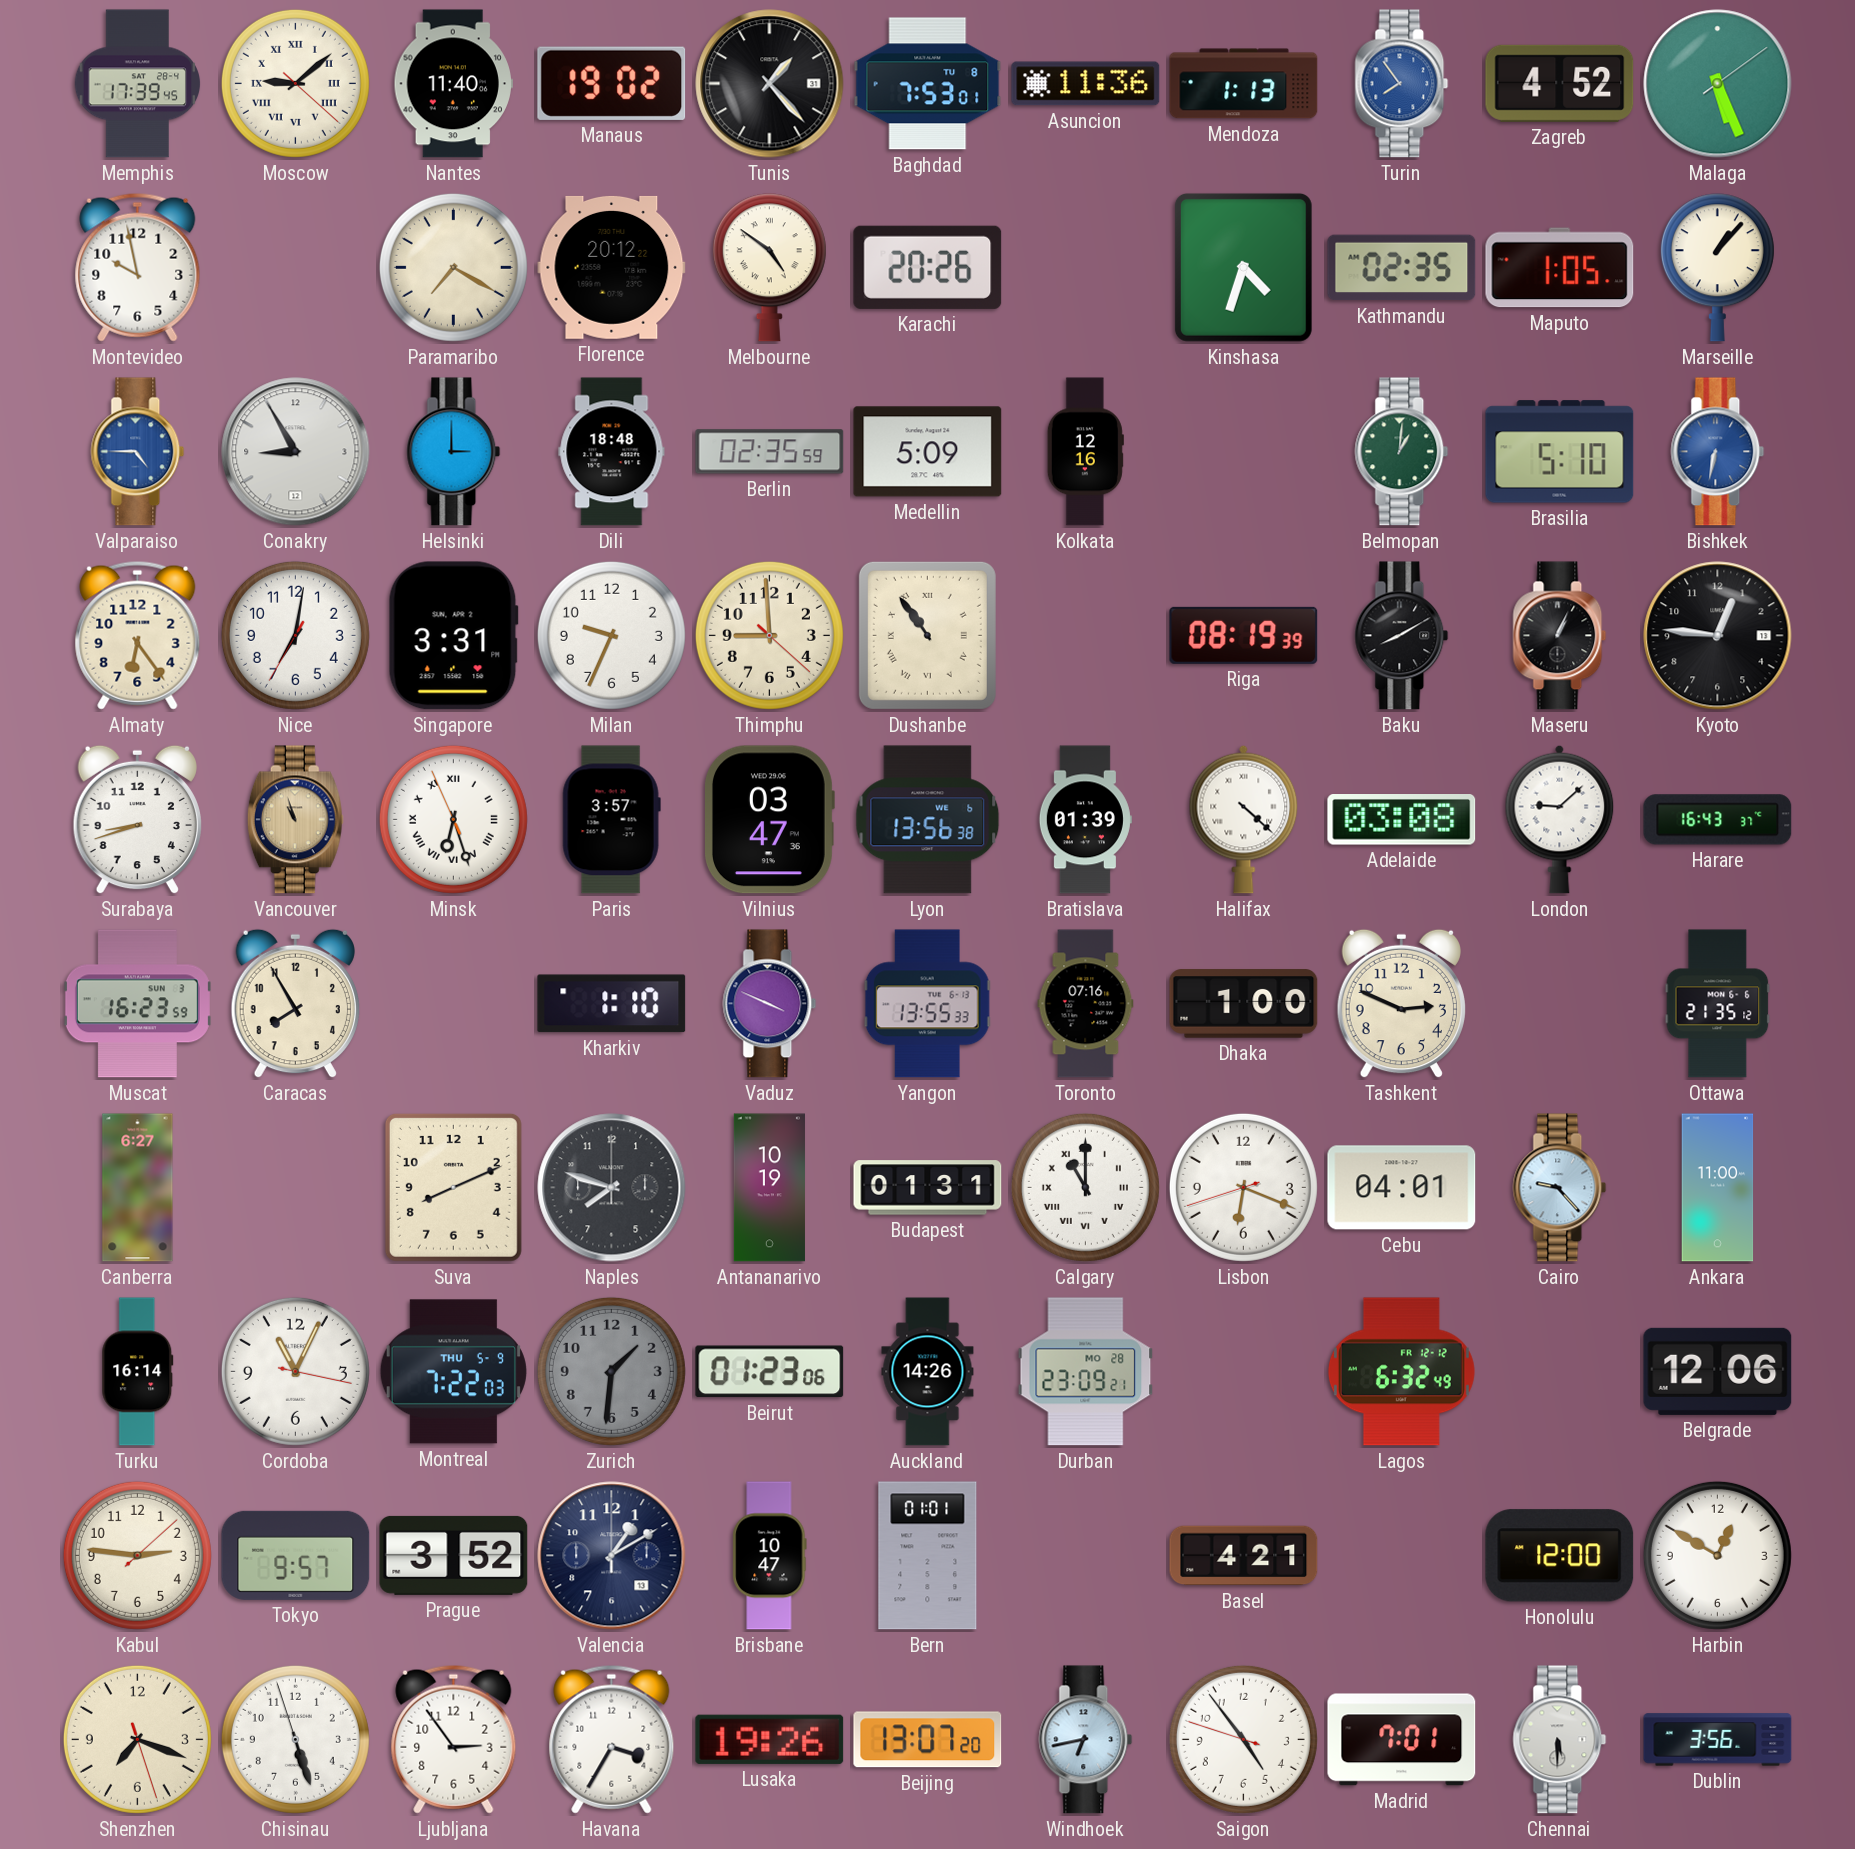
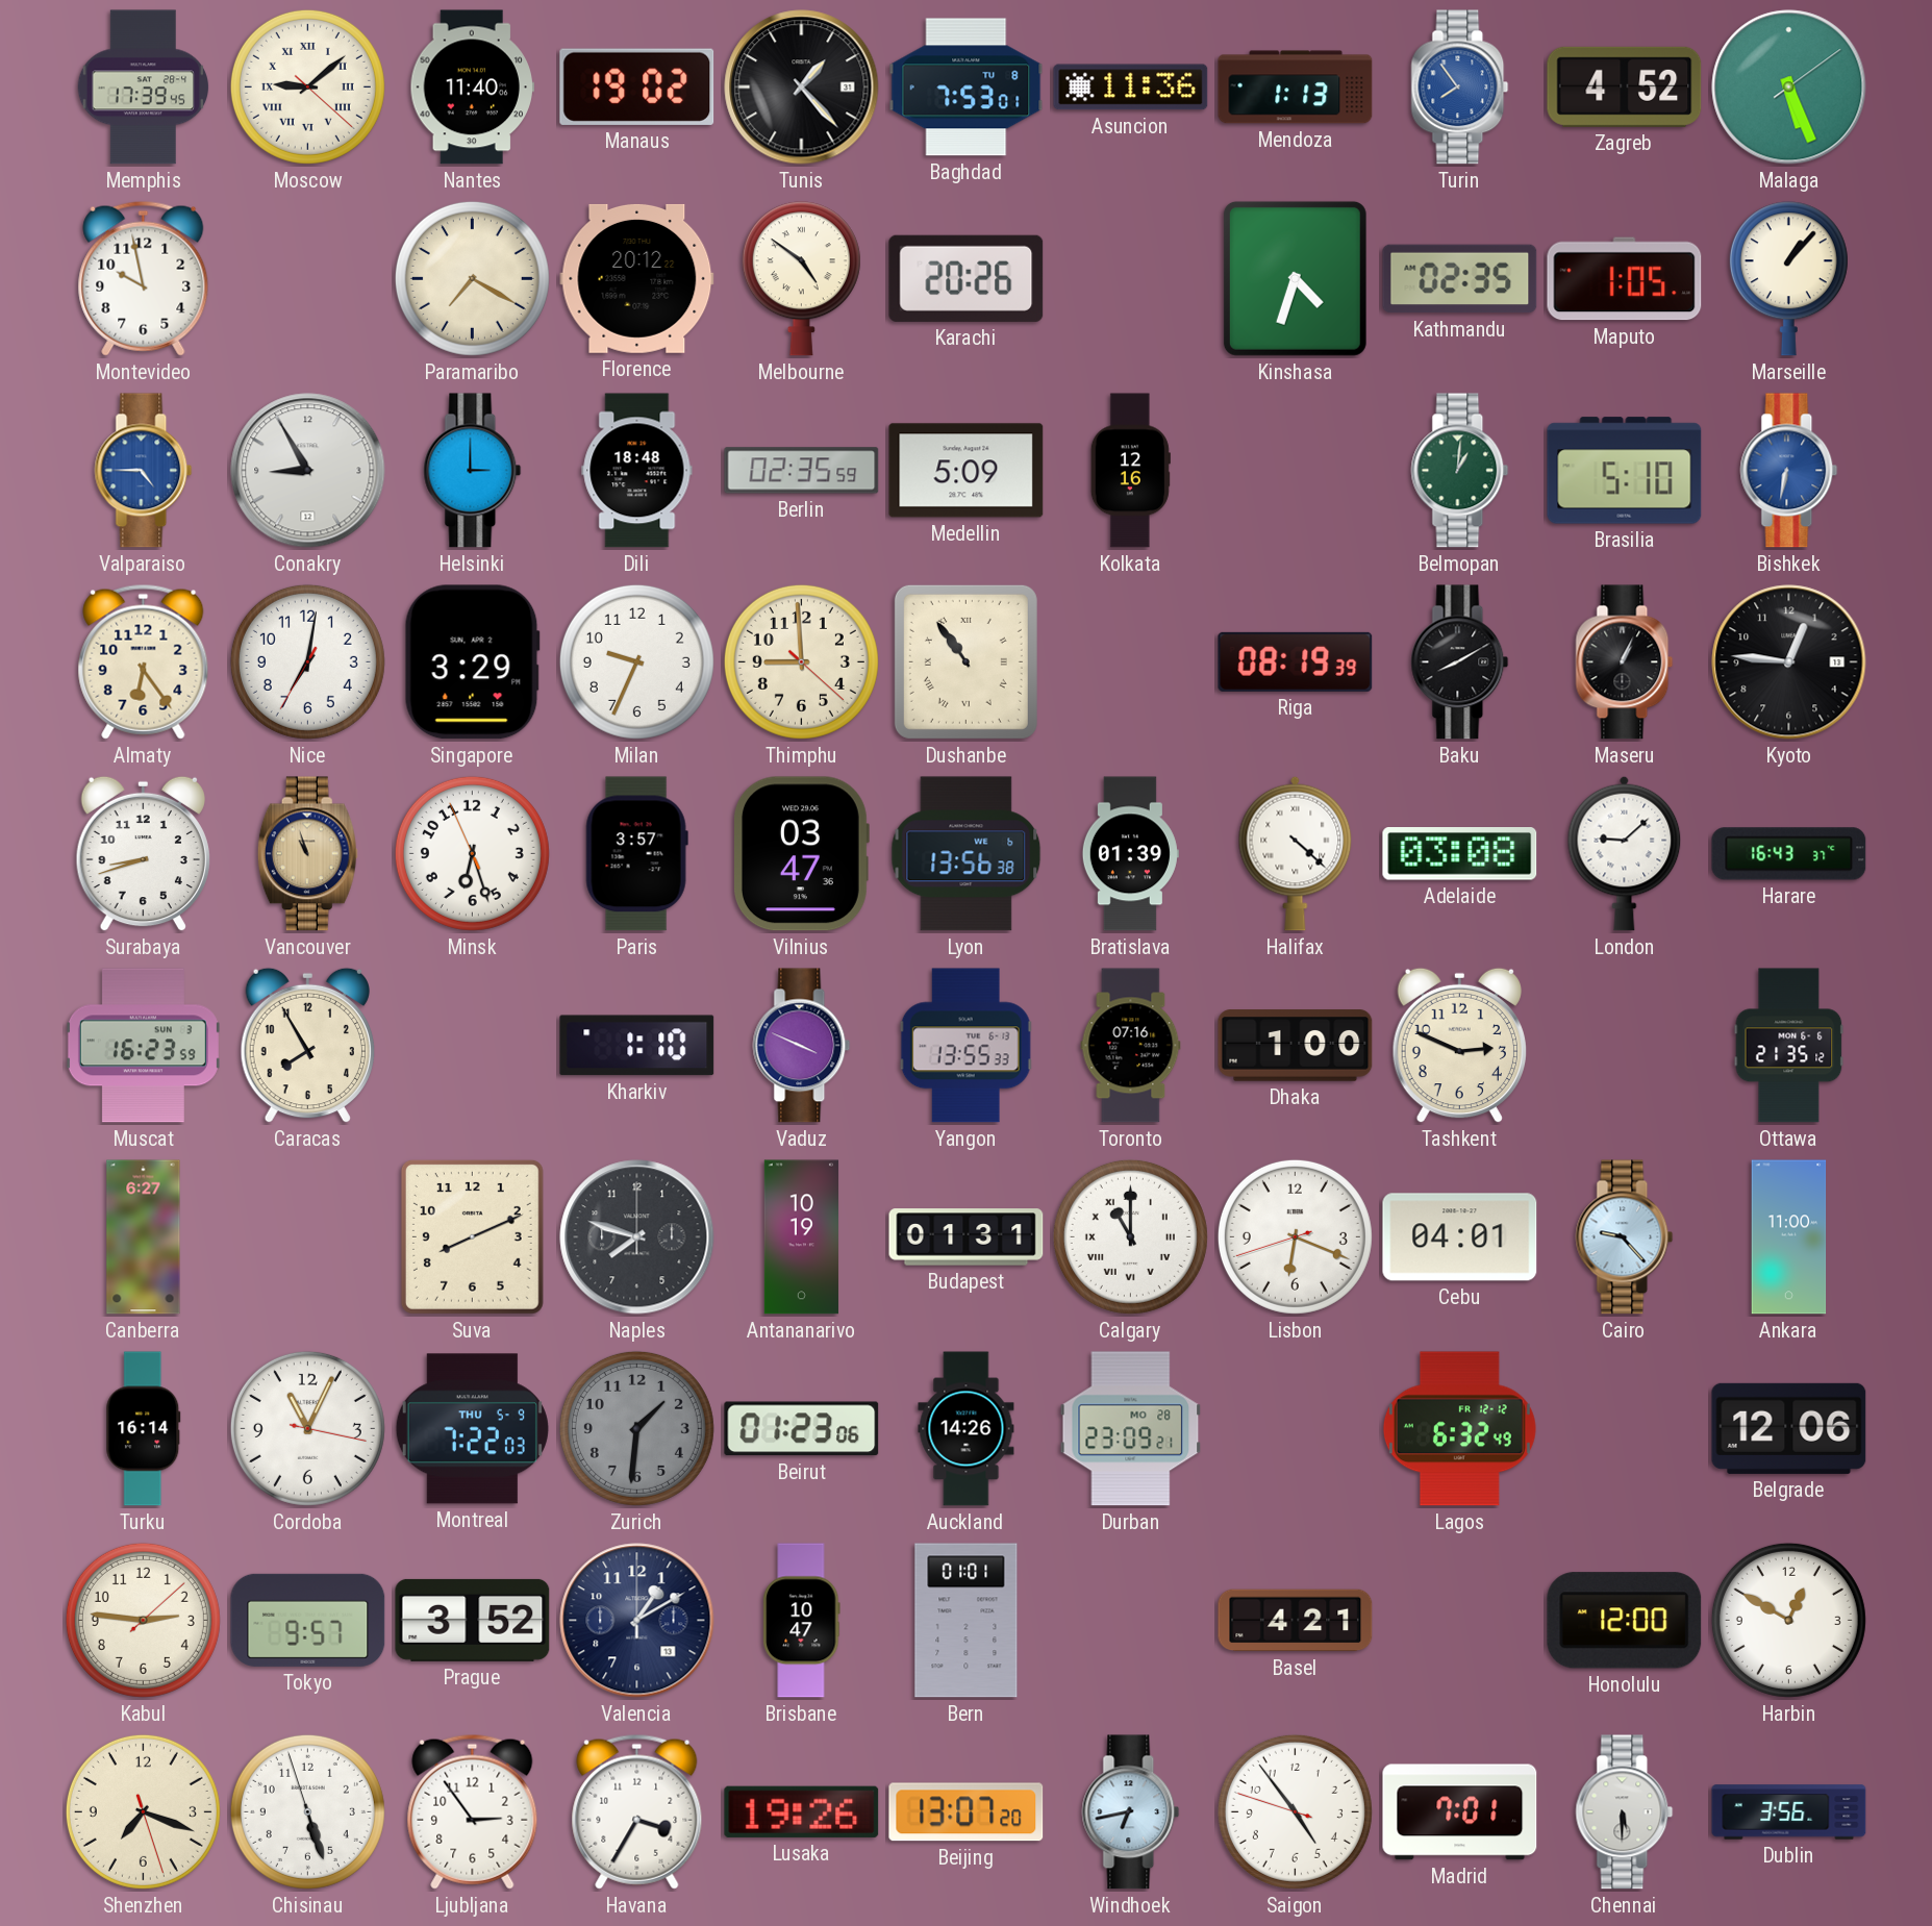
Singapore: 3:31 -> 3:29
Minsk numerals: Roman -> Arabic
